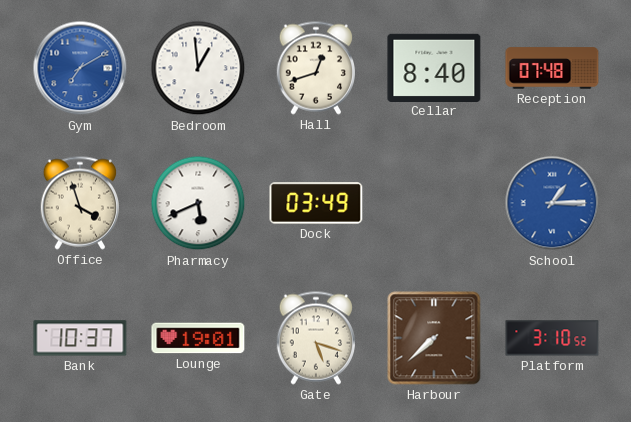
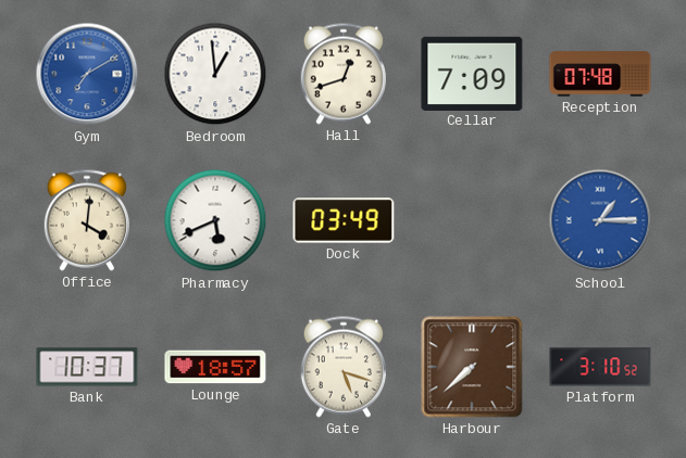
Cellar: 8:40 -> 7:09
Office: 3:57 -> 4:01
Lounge: 19:01 -> 18:57
